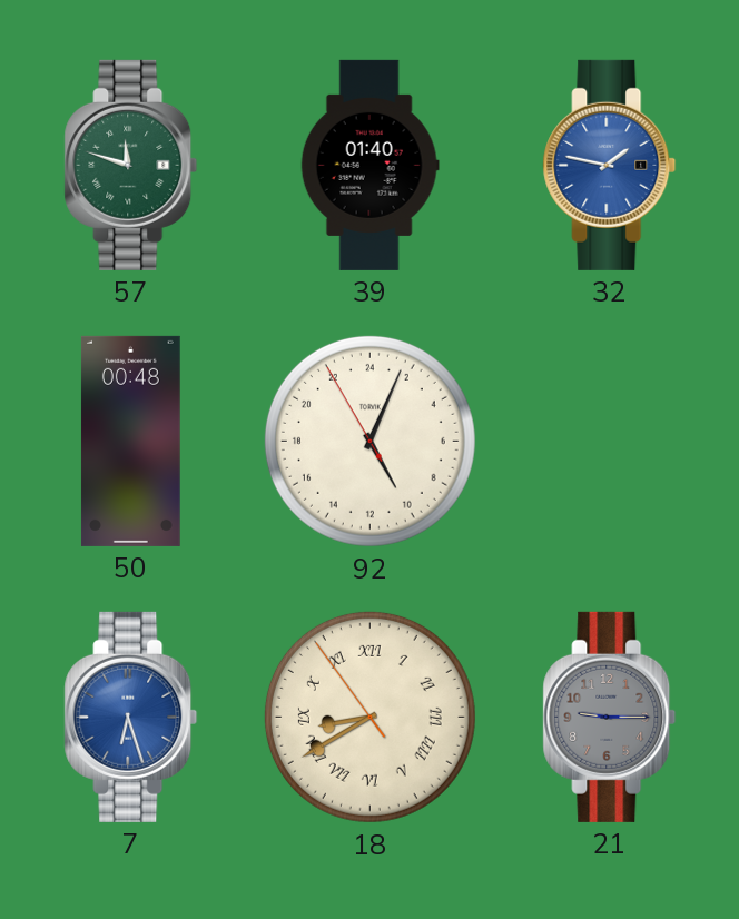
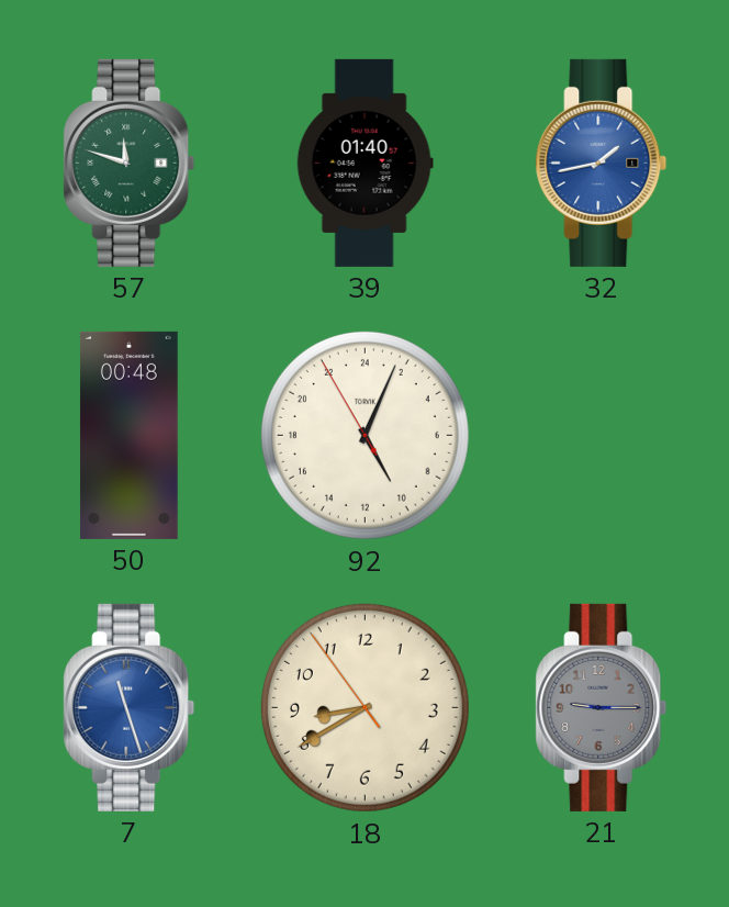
32: 1:47 -> 1:43
7: 6:27 -> 11:27
18 numerals: Roman -> Arabic
